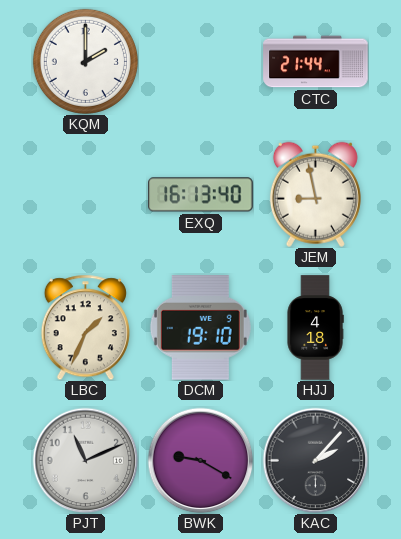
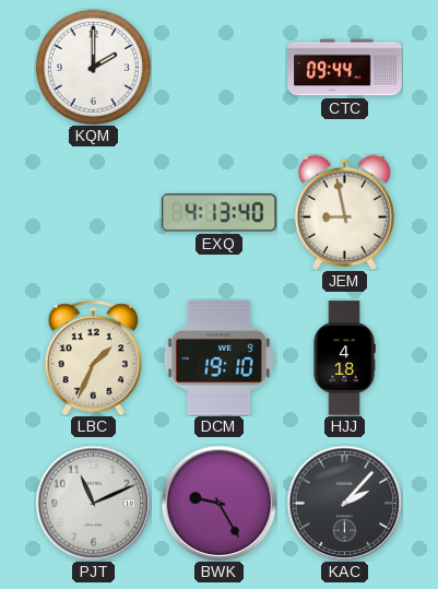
CTC: 21:44 -> 09:44
EXQ: 16:13 -> 4:13
BWK: 9:20 -> 9:25
